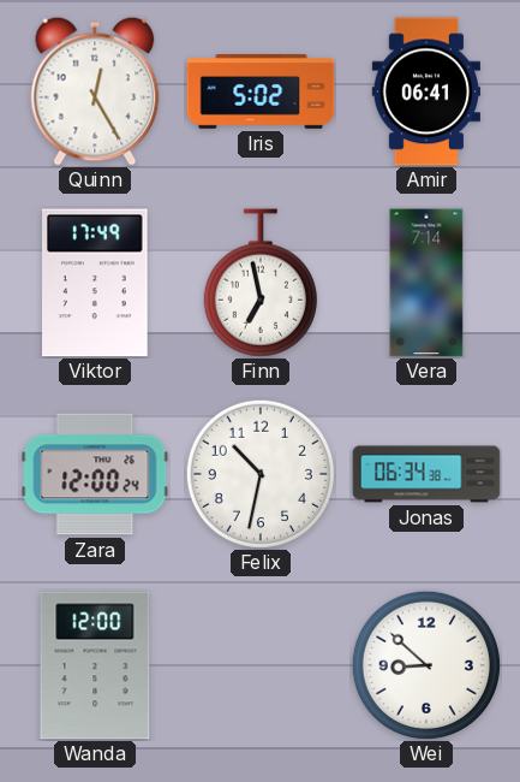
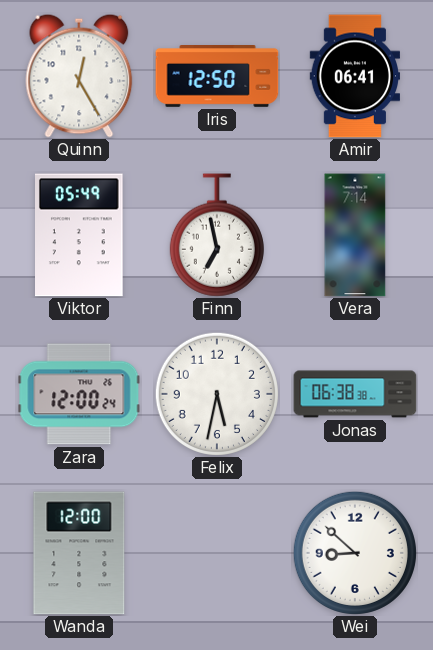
Iris: 5:02 -> 12:50
Viktor: 17:49 -> 05:49
Felix: 10:32 -> 5:32
Jonas: 06:34 -> 06:38
